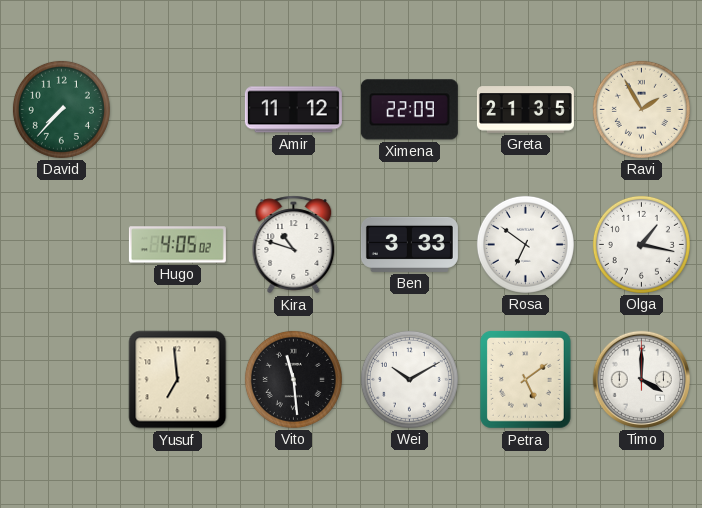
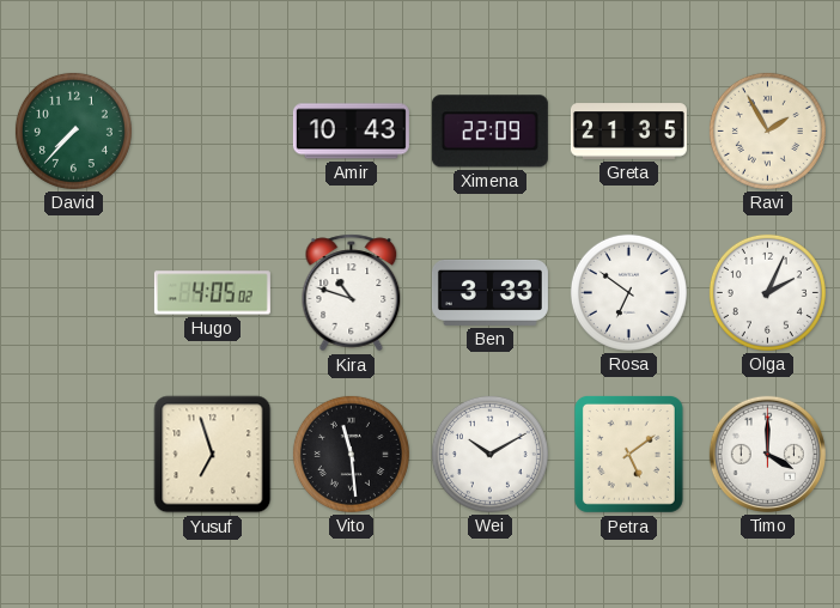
Amir: 11:12 -> 10:43
Olga: 1:17 -> 2:04
Yusuf: 6:59 -> 6:57
